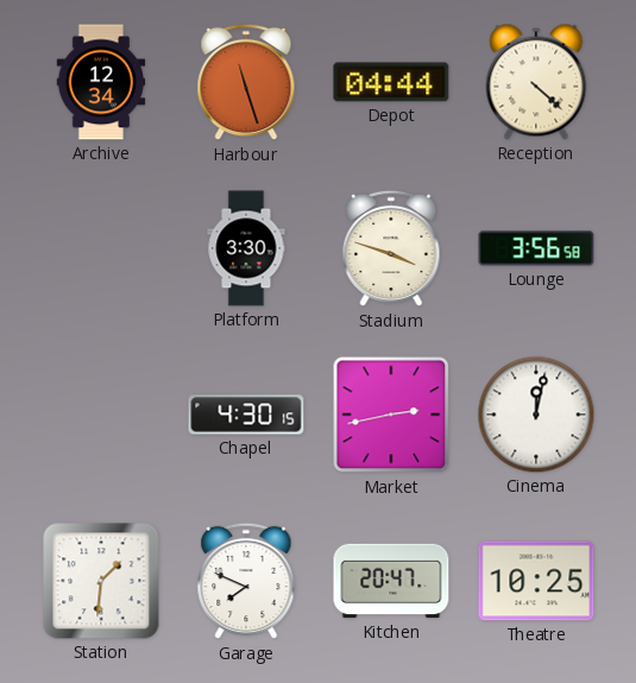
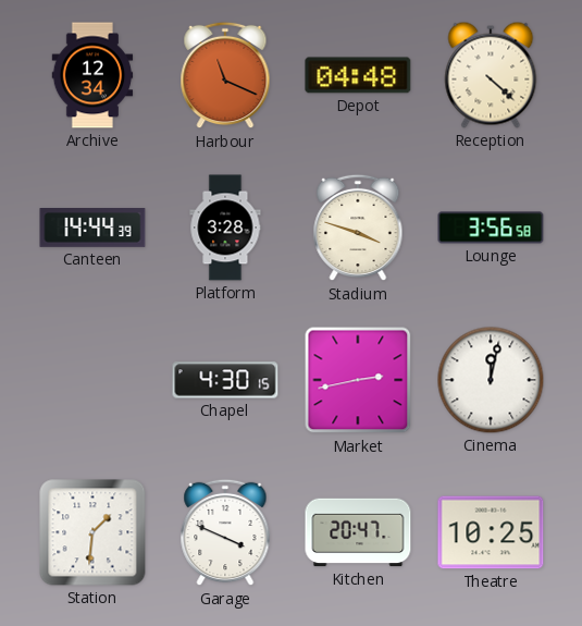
Harbour: 11:27 -> 11:19
Depot: 04:44 -> 04:48
Canteen: none -> 14:44
Platform: 3:30 -> 3:28
Garage: 7:49 -> 3:49
